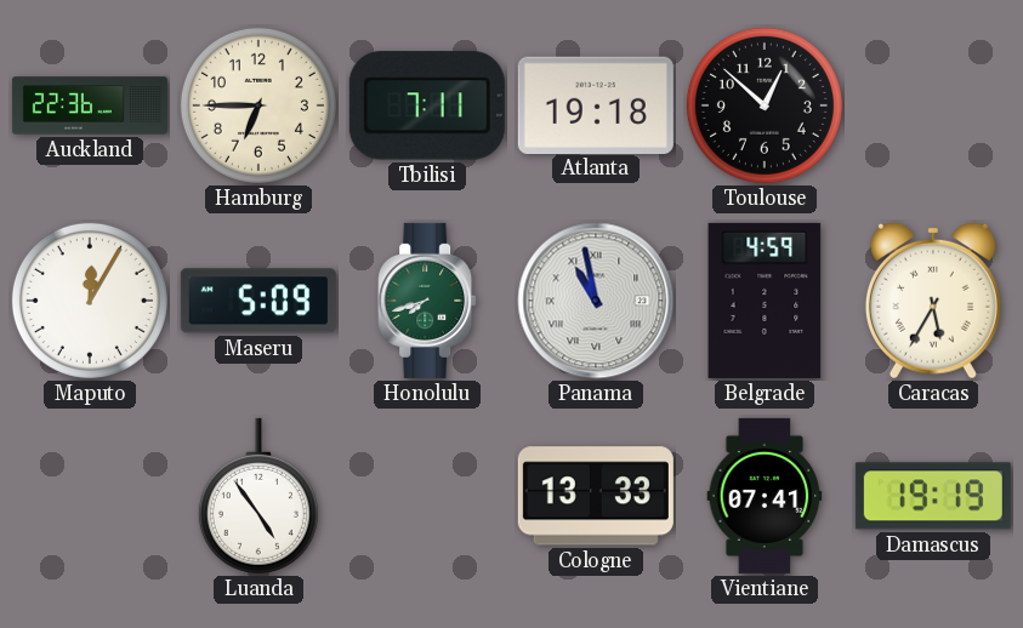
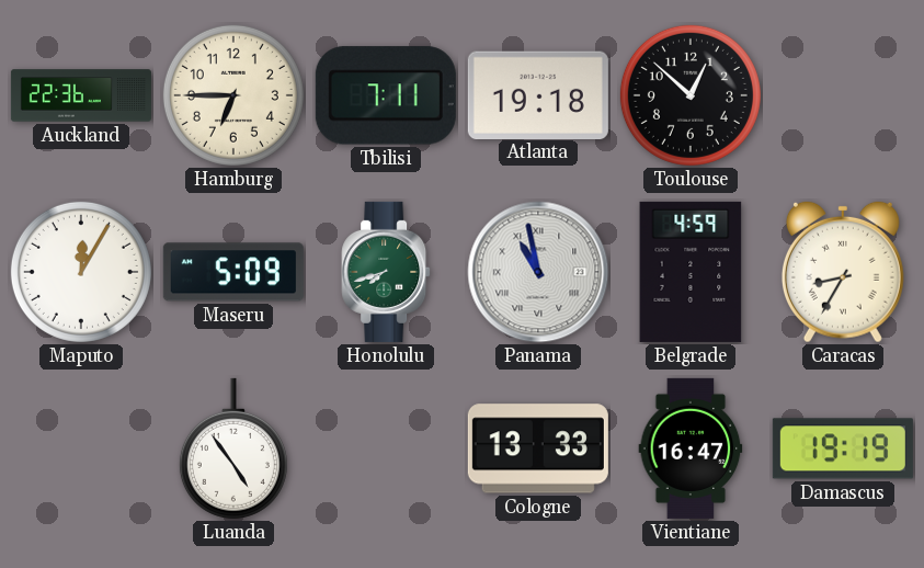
Caracas: 5:35 -> 8:35
Vientiane: 07:41 -> 16:47
